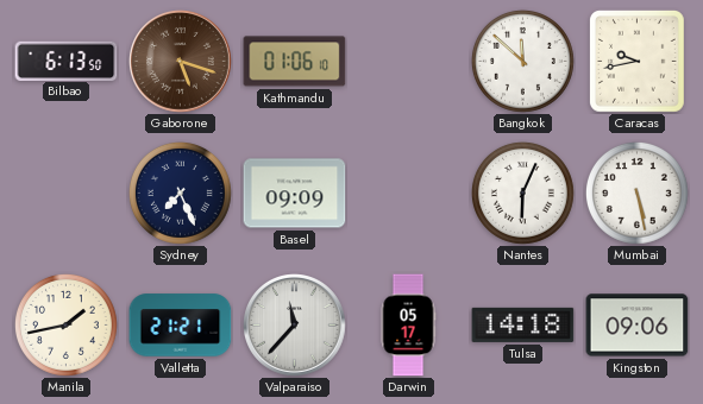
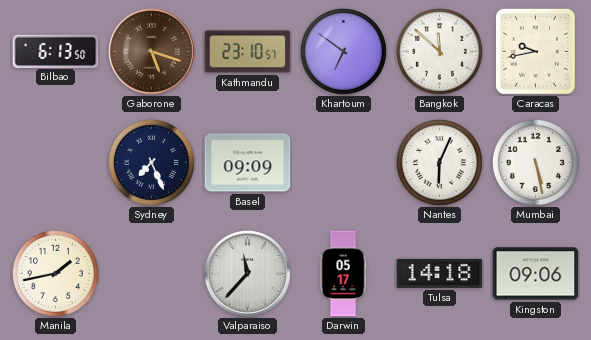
Kathmandu: 01:06 -> 23:10
Khartoum: none -> 6:51
Valletta: 21:21 -> none
